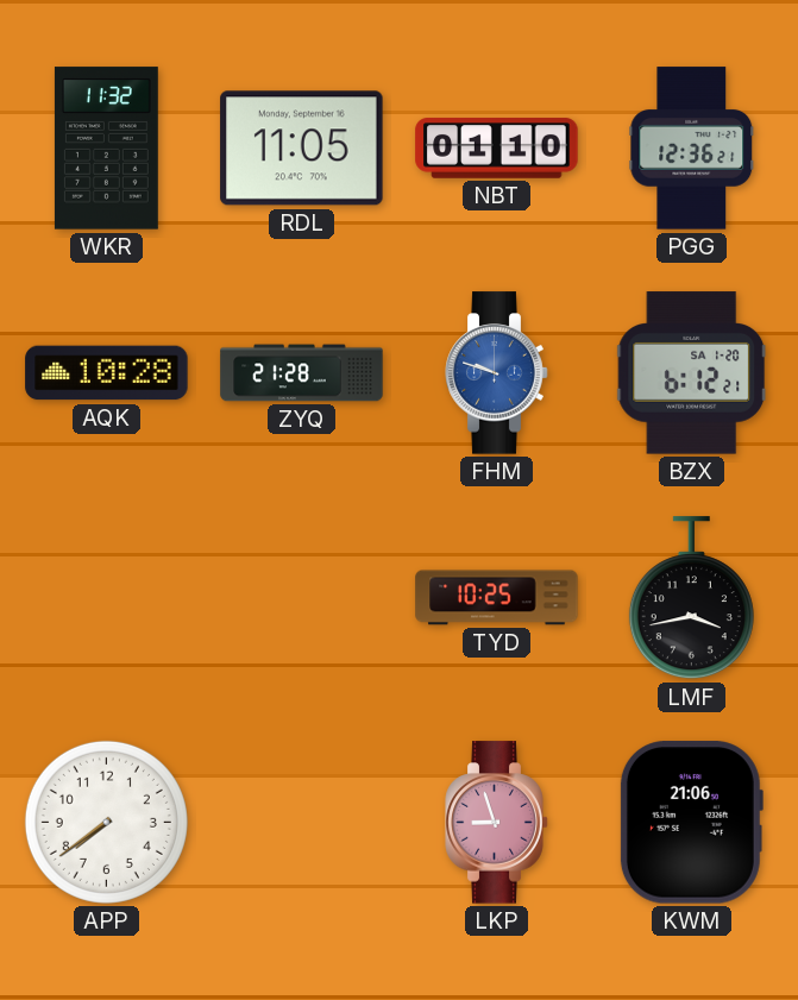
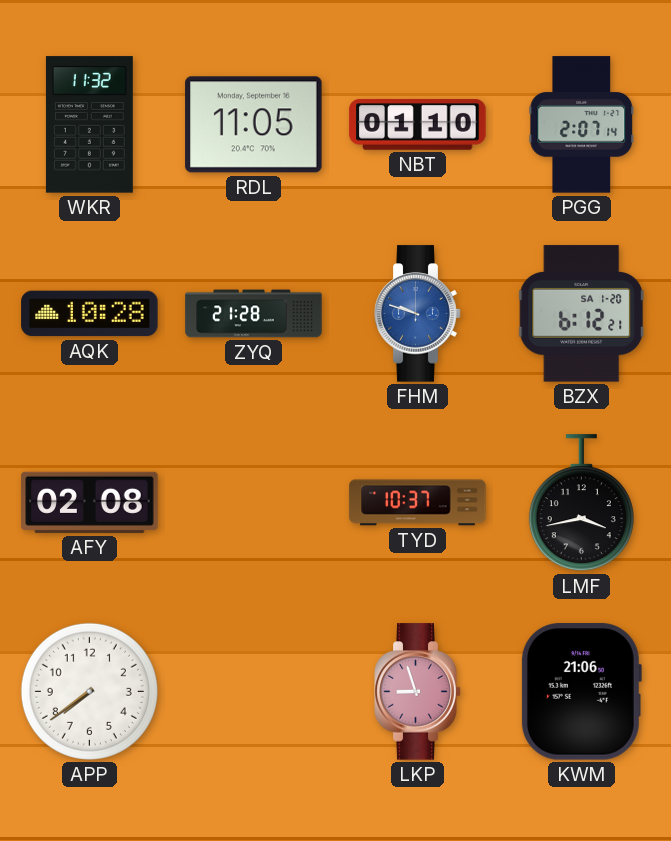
PGG: 12:36 -> 2:07
AFY: none -> 02:08
TYD: 10:25 -> 10:37
